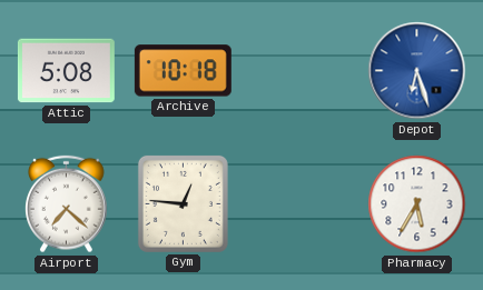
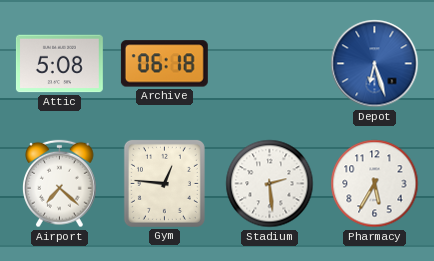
Archive: 10:18 -> 06:18
Stadium: none -> 2:29
